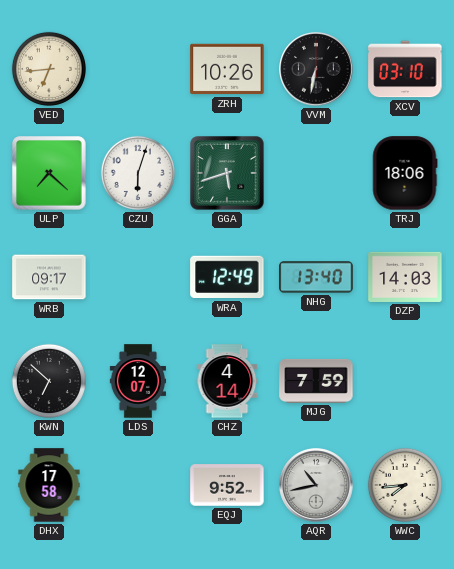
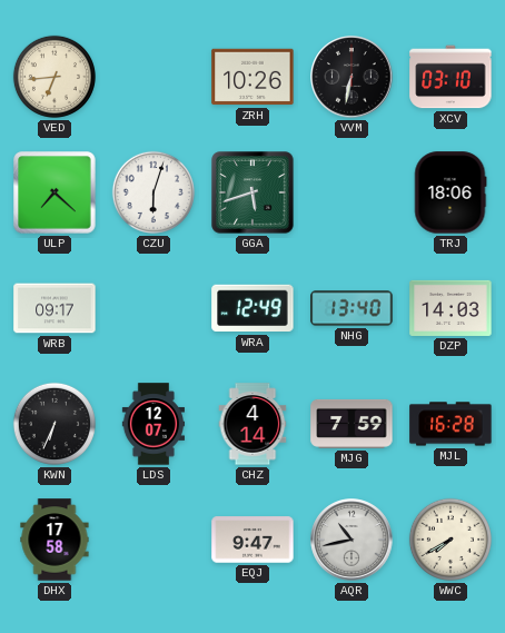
KWN: 6:52 -> 6:34
MJL: none -> 16:28
EQJ: 9:52 -> 9:47
WWC: 7:44 -> 7:40
